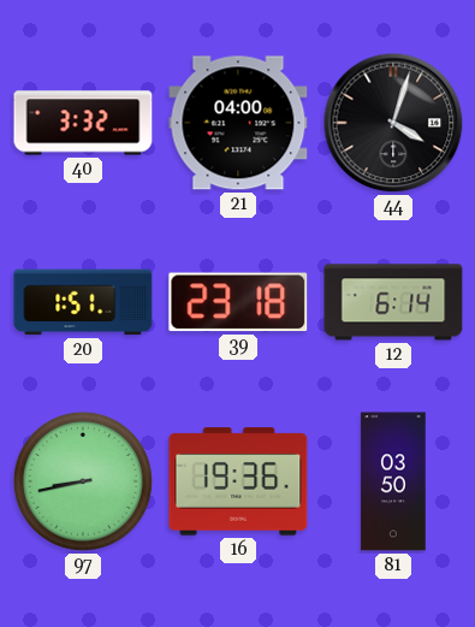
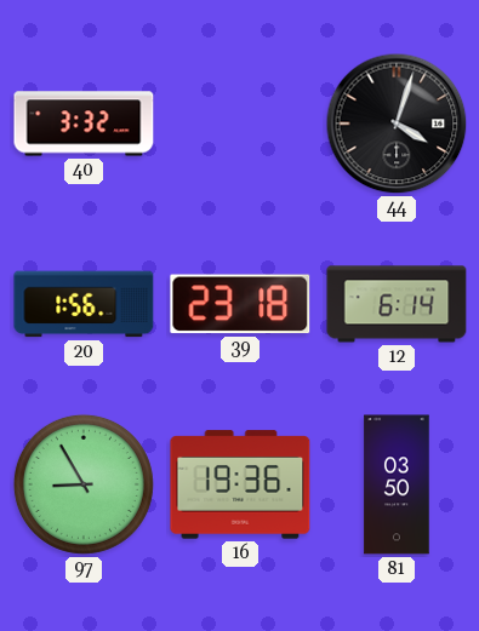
21: 04:00 -> none
20: 1:51 -> 1:56
97: 8:43 -> 8:55
